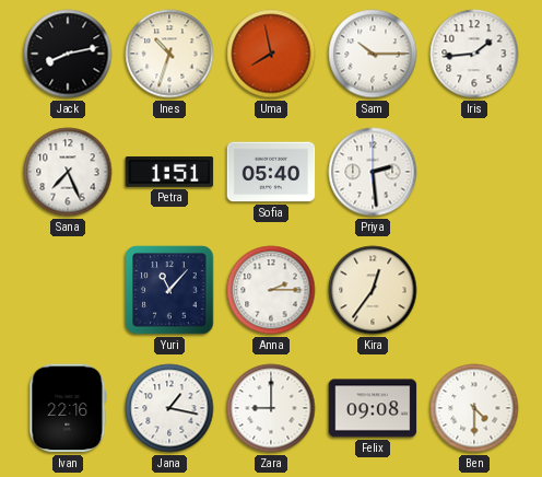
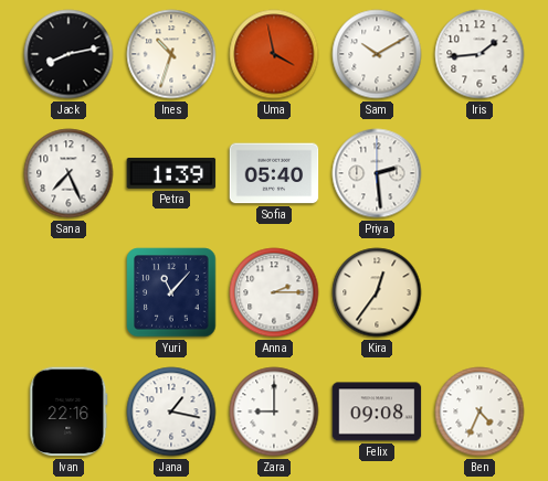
Uma: 7:58 -> 3:58
Sam: 10:15 -> 10:10
Petra: 1:51 -> 1:39
Ben: 4:30 -> 4:34
